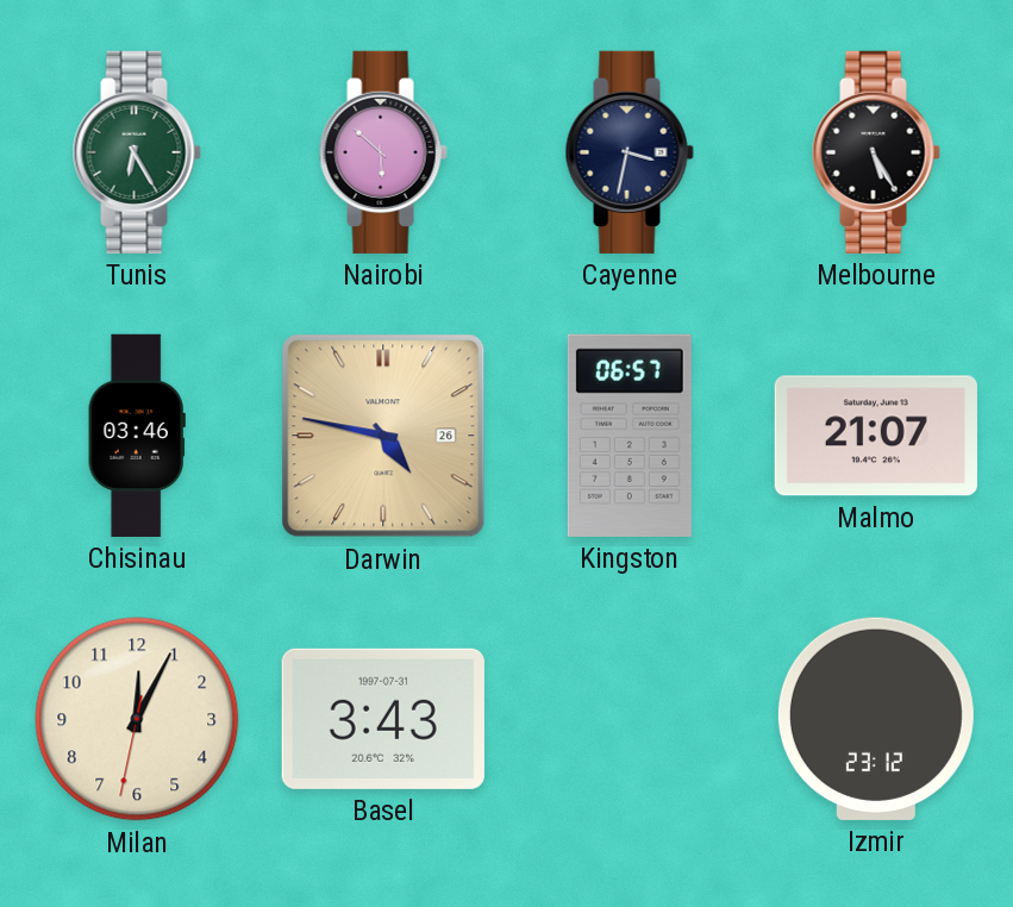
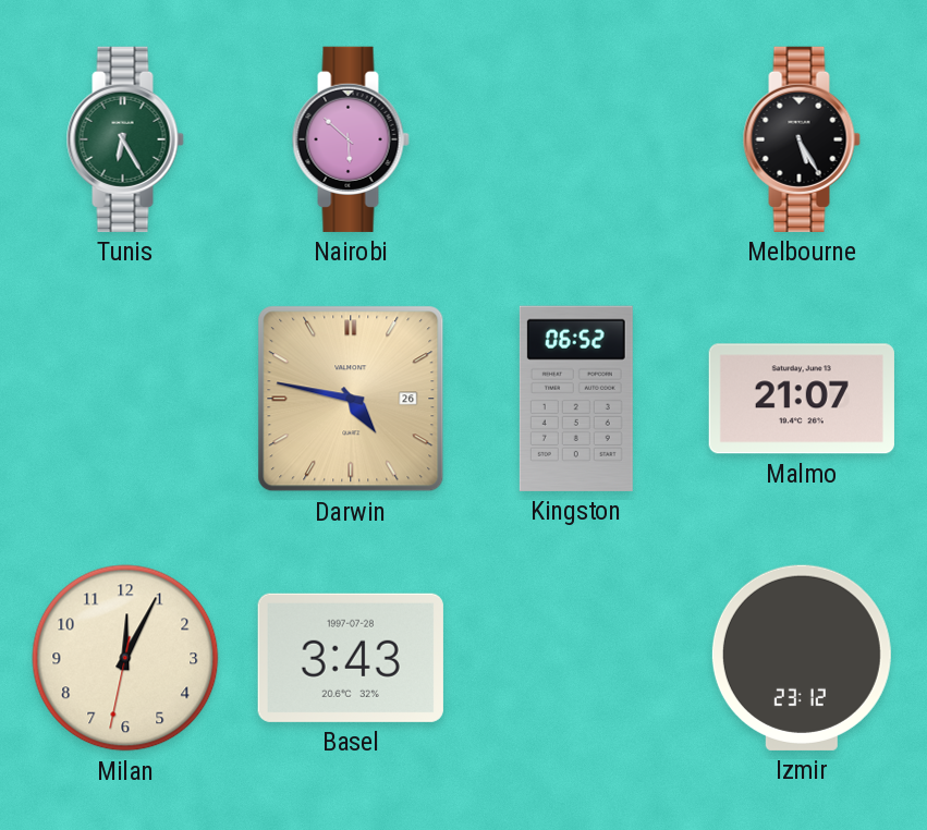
Cayenne: 3:32 -> none
Chisinau: 03:46 -> none
Kingston: 06:57 -> 06:52
Basel date: 1997-07-31 -> 1997-07-28
